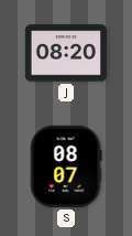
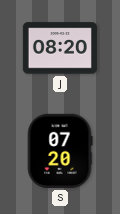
S: 08:07 -> 07:20
